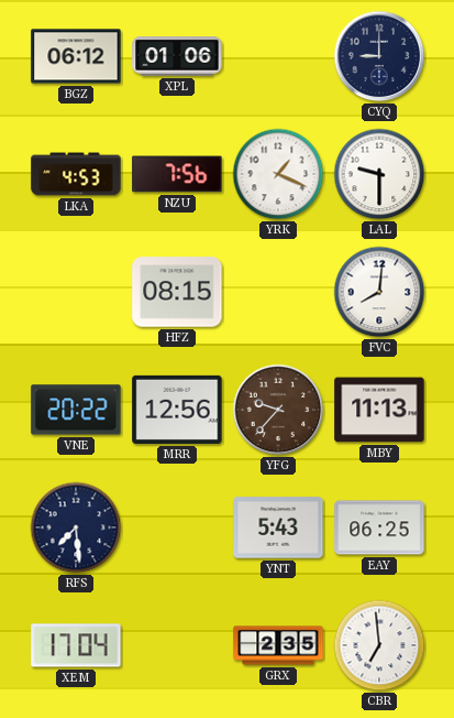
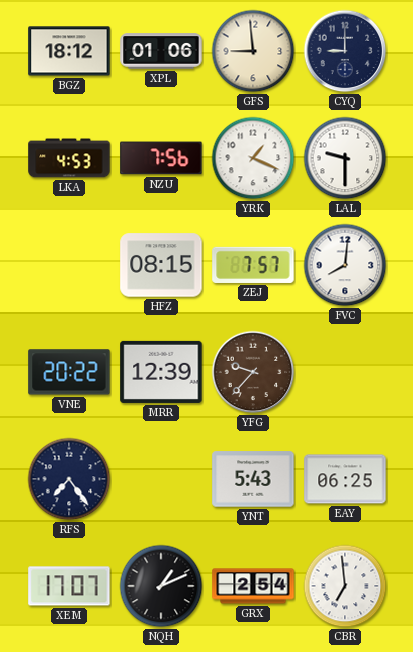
BGZ: 06:12 -> 18:12
GFS: none -> 8:59
ZEJ: none -> 7:57
MRR: 12:56 -> 12:39
MBY: 11:13 -> none
RFS: 7:29 -> 7:24
XEM: 17:04 -> 17:07
NQH: none -> 1:11
GRX: 2:35 -> 2:54
